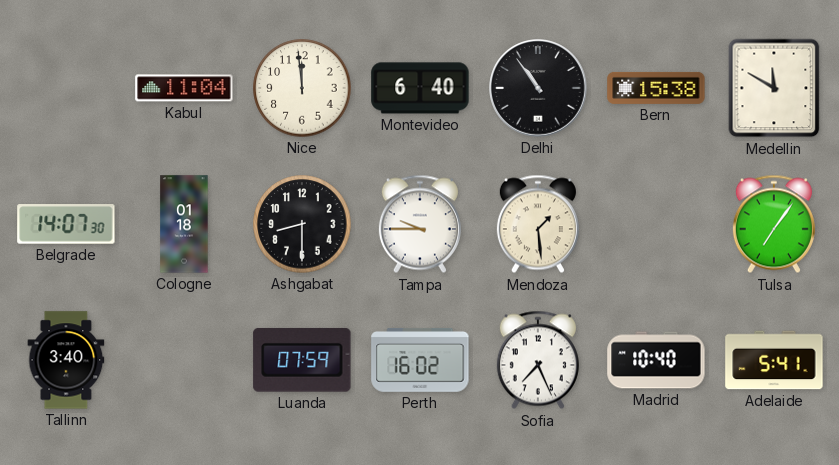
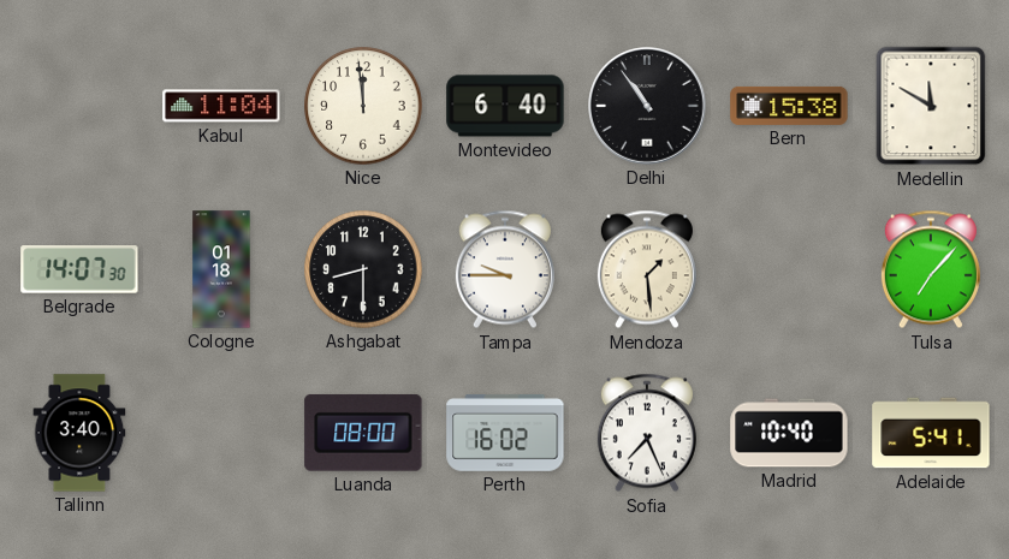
Tulsa: 7:06 -> 7:07
Luanda: 07:59 -> 08:00
